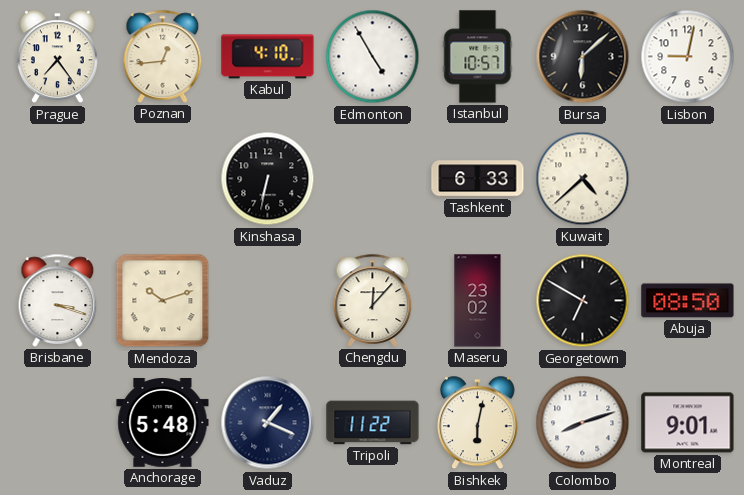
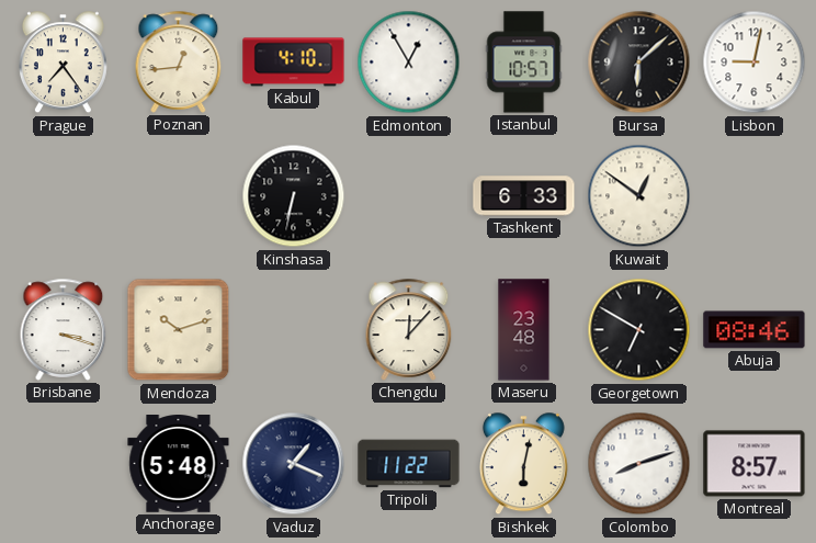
Edmonton: 4:55 -> 12:55
Kuwait: 4:38 -> 12:51
Maseru: 23:02 -> 23:48
Abuja: 08:50 -> 08:46
Montreal: 9:01 -> 8:57
